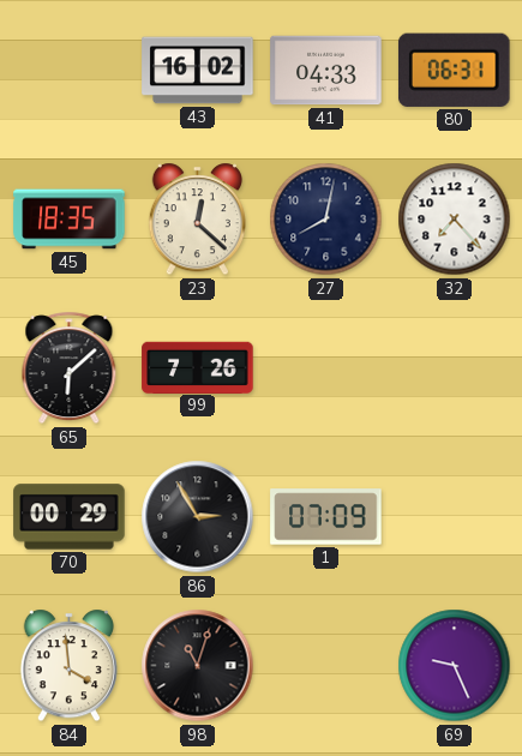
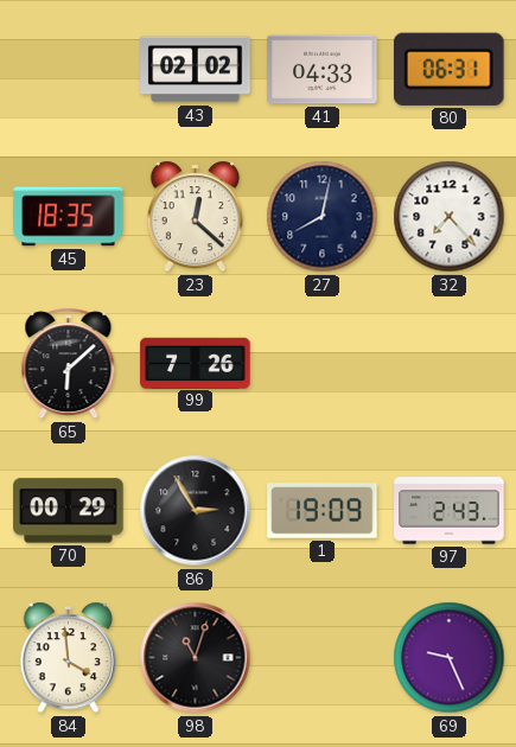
43: 16:02 -> 02:02
1: 07:09 -> 19:09
97: none -> 2:43
